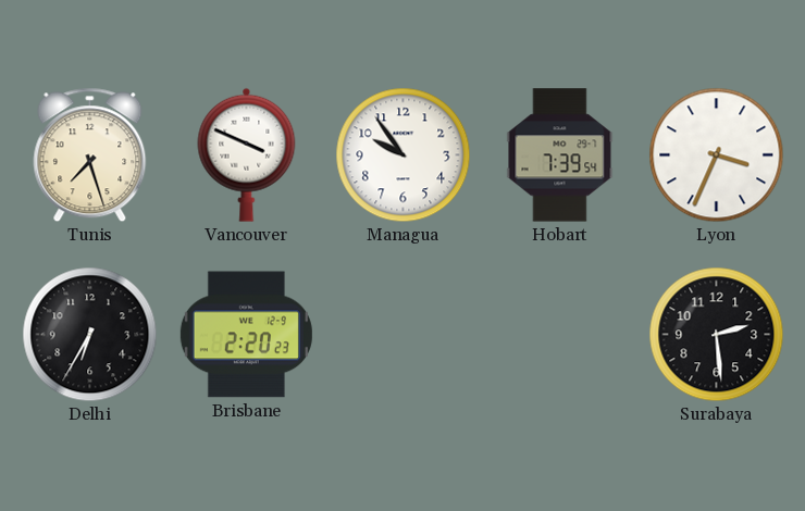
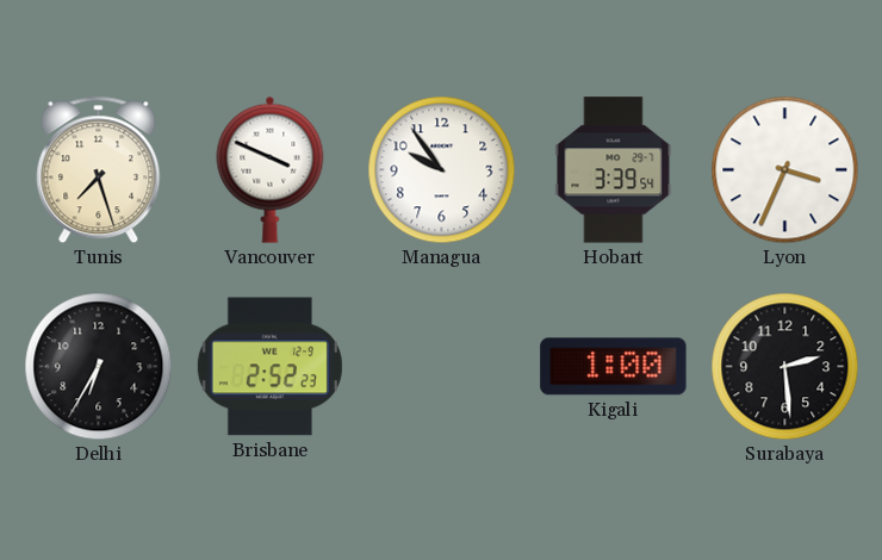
Hobart: 7:39 -> 3:39
Brisbane: 2:20 -> 2:52
Kigali: none -> 1:00
